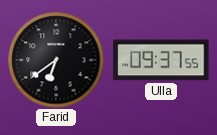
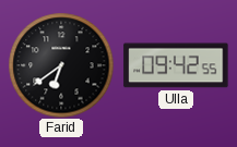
Ulla: 09:37 -> 09:42
